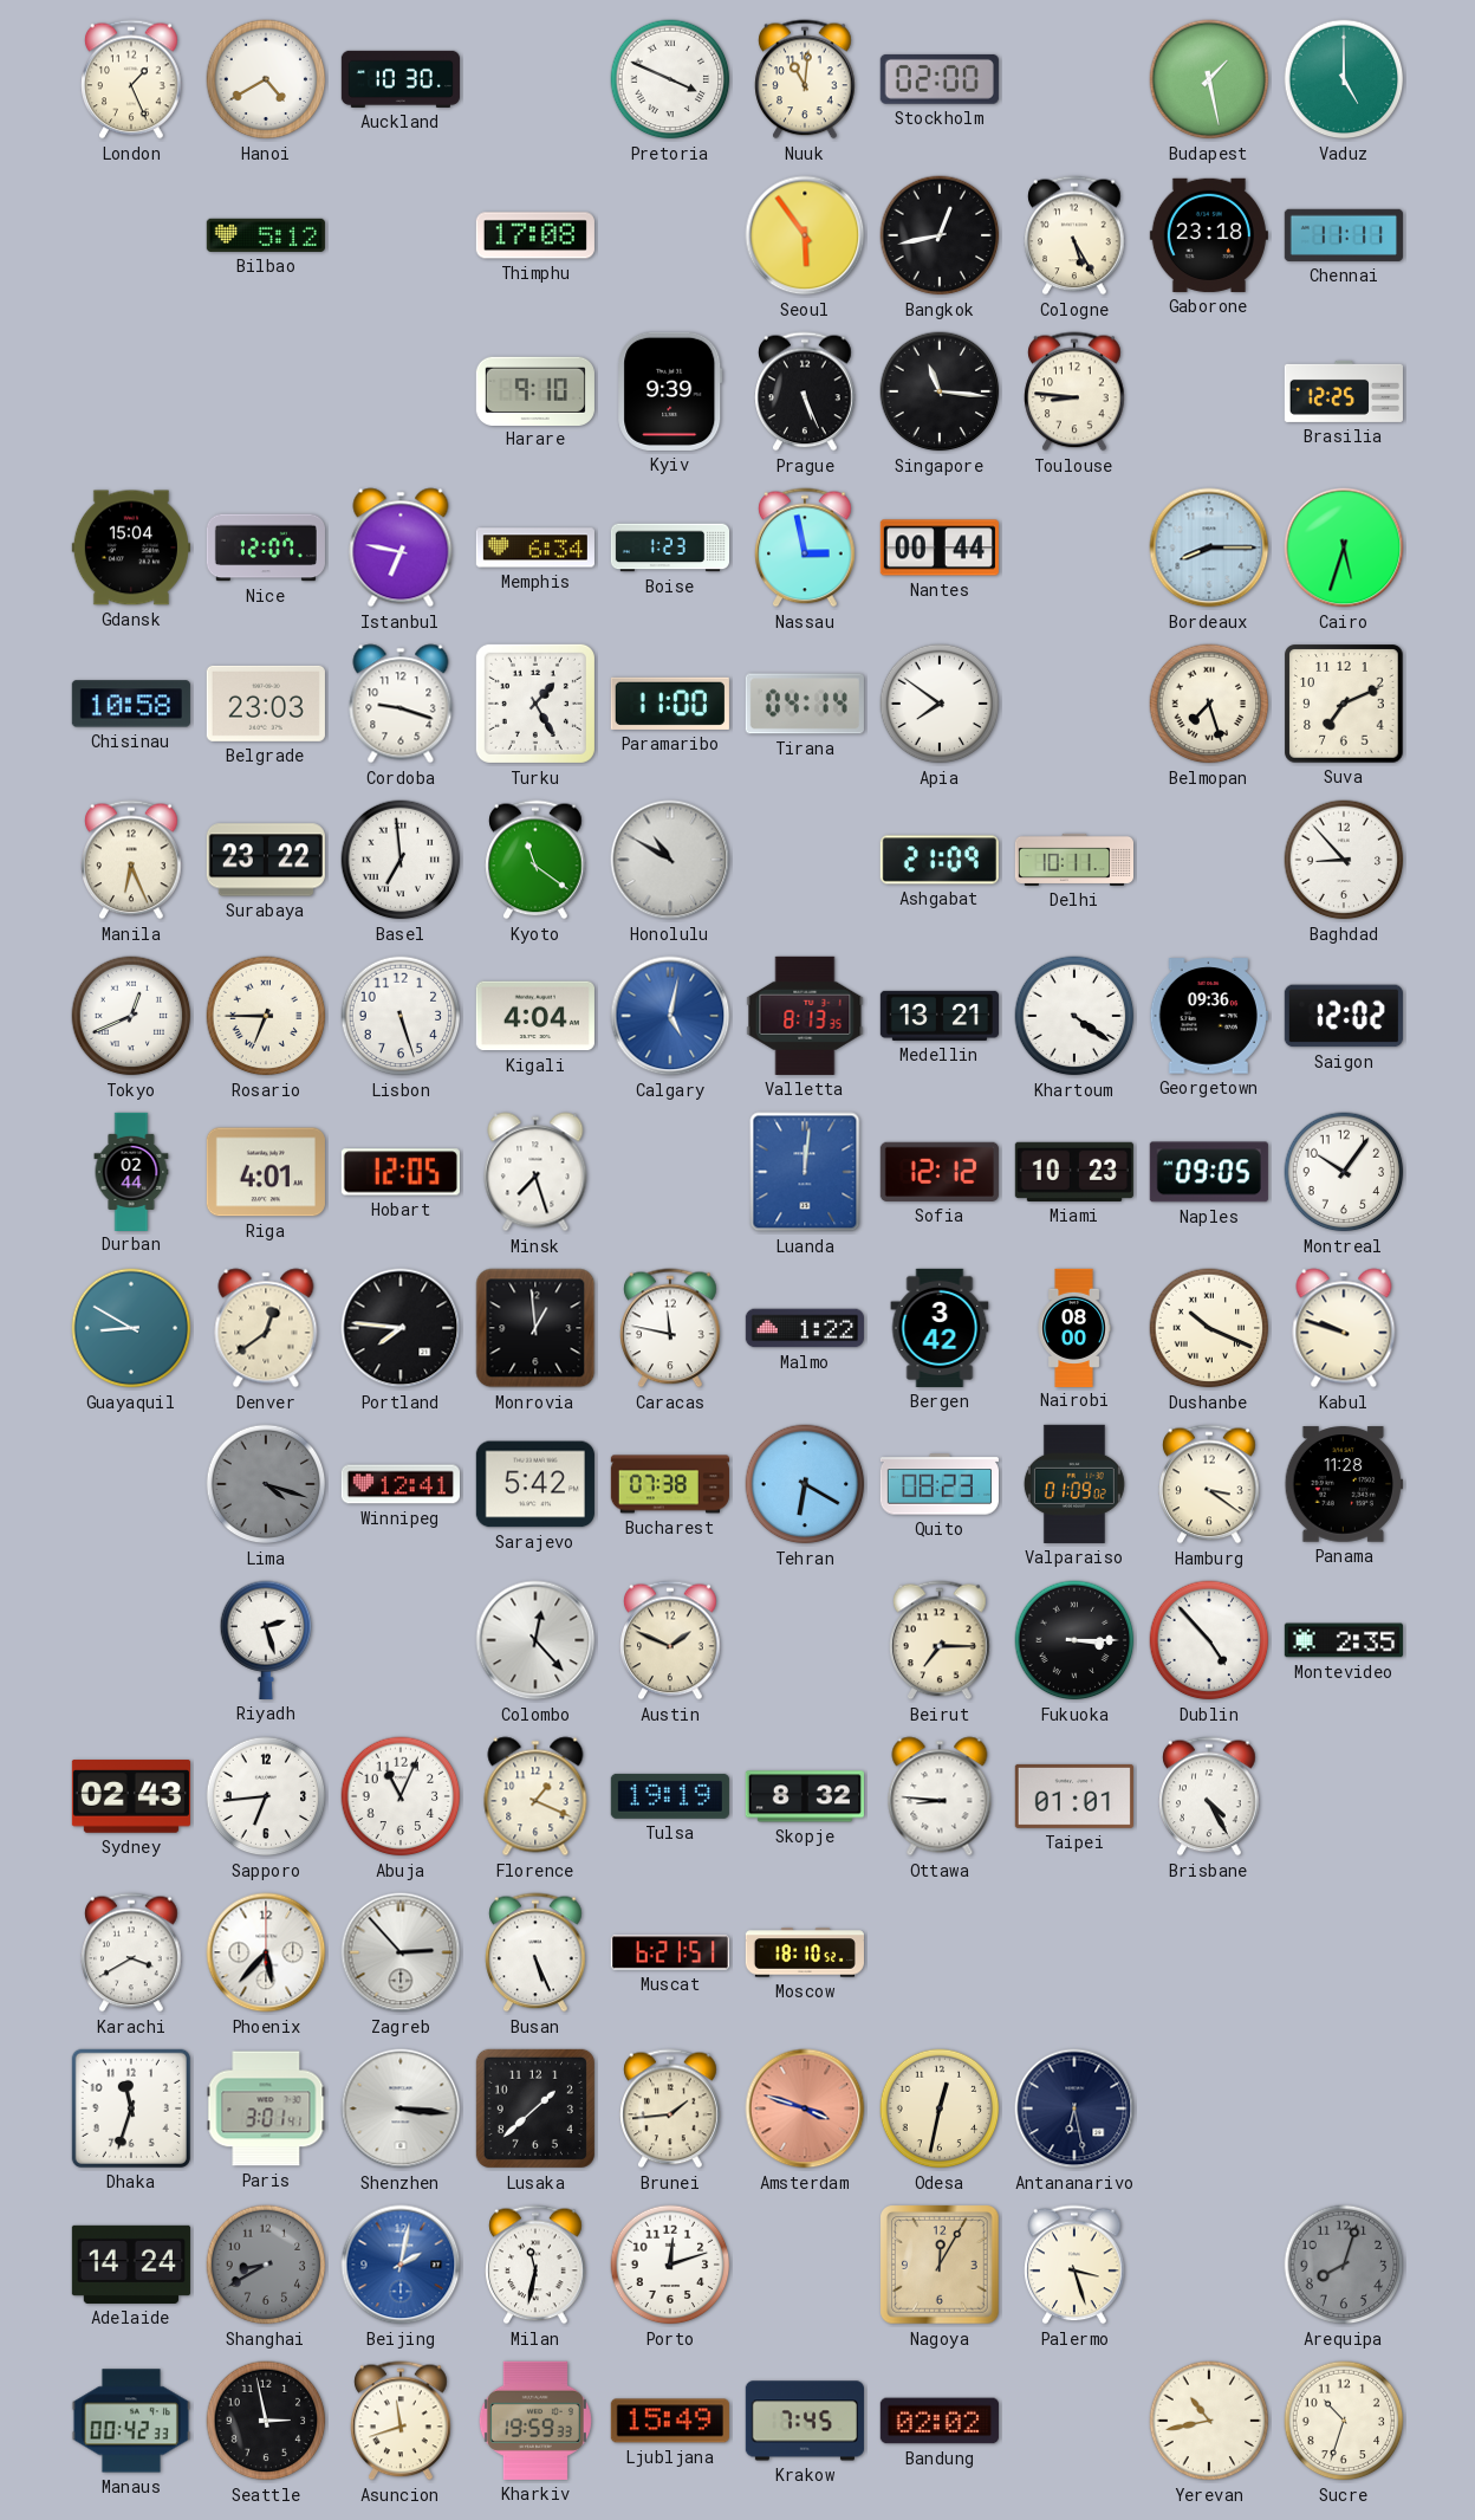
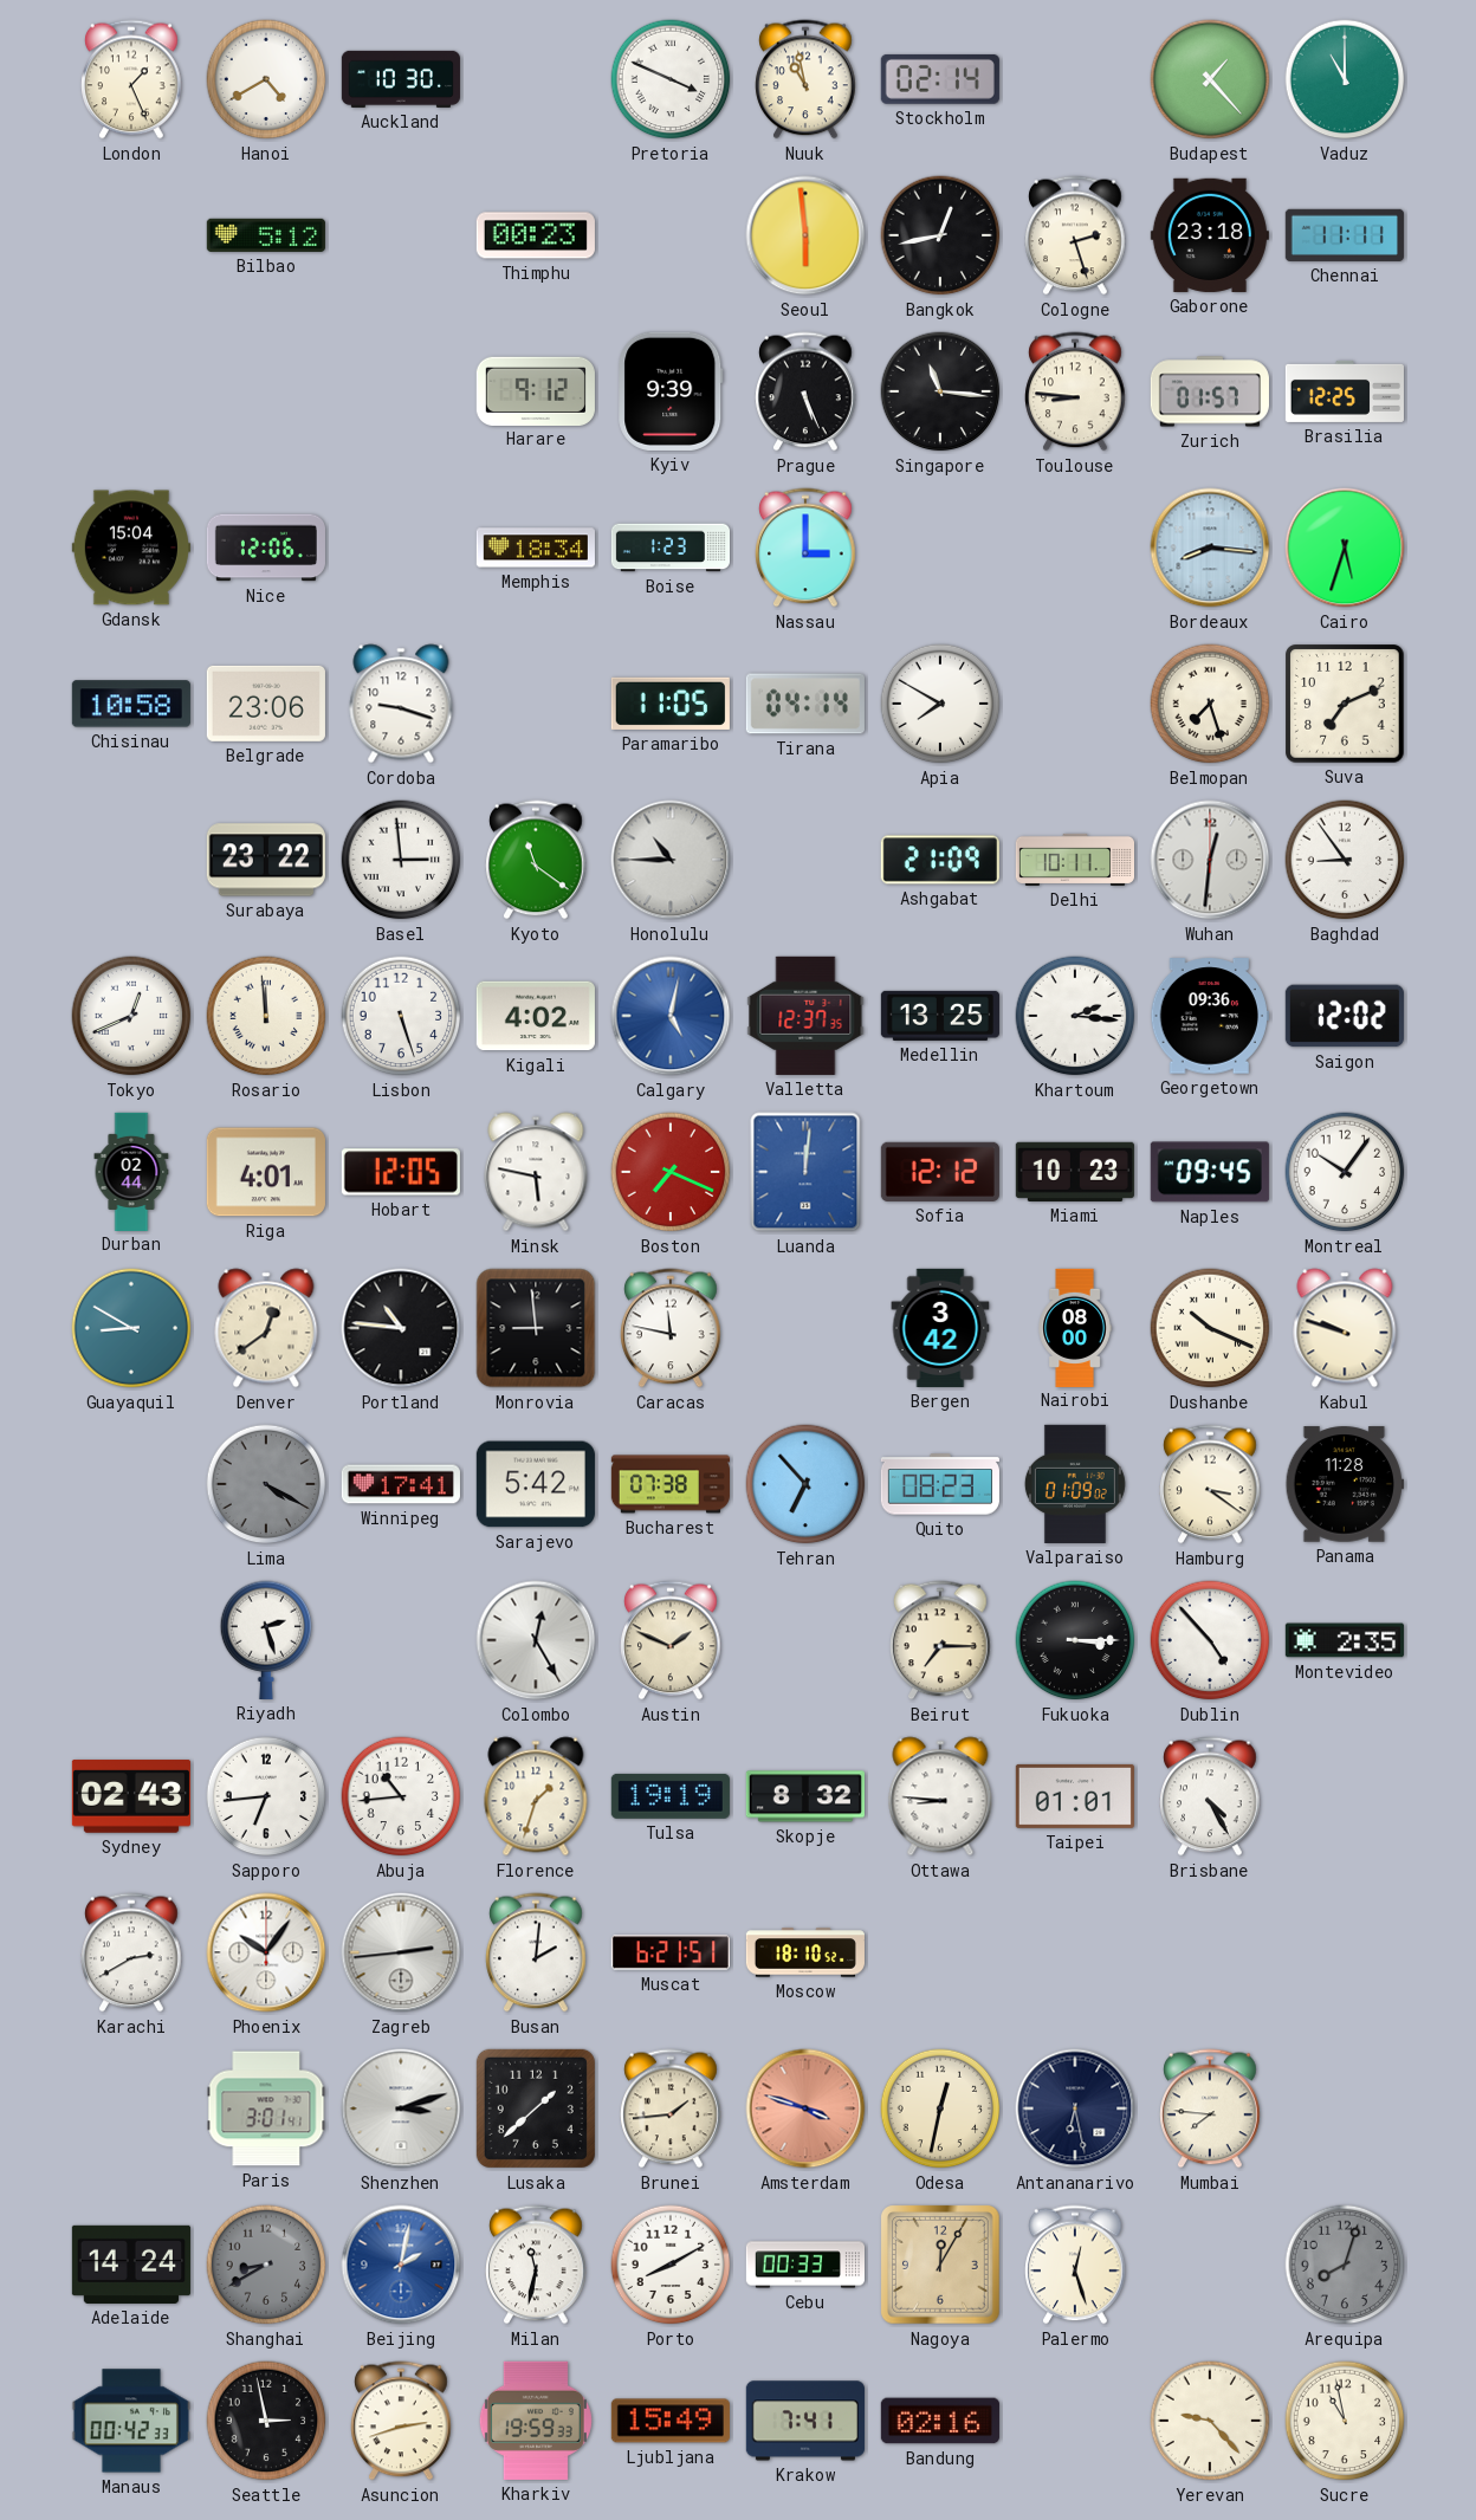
Nuuk: 11:01 -> 10:58
Stockholm: 02:00 -> 02:14
Budapest: 1:28 -> 1:23
Vaduz: 5:00 -> 11:00
Thimphu: 17:08 -> 00:23
Seoul: 5:54 -> 5:59
Cologne: 5:25 -> 2:27
Harare: 9:10 -> 9:12
Zurich: none -> 01:57
Nice: 12:07 -> 12:06
Istanbul: 6:47 -> none
Memphis: 6:34 -> 18:34
Nassau: 2:58 -> 3:00
Nantes: 00:44 -> none
Bordeaux: 8:15 -> 8:16
Belgrade: 23:03 -> 23:06
Turku: 1:25 -> none
Paramaribo: 11:00 -> 11:05
Apia: 7:51 -> 7:50
Manila: 6:26 -> none
Basel: 6:59 -> 2:59
Honolulu: 10:50 -> 10:45
Wuhan: none -> 12:31
Baghdad: 8:53 -> 8:54
Rosario: 6:45 -> 11:59
Kigali: 4:04 -> 4:02
Valletta: 8:13 -> 12:37
Medellin: 13:21 -> 13:25
Khartoum: 4:21 -> 2:16
Minsk: 7:27 -> 5:47
Boston: none -> 7:19
Naples: 09:05 -> 09:45
Portland: 7:46 -> 10:46
Monrovia: 12:59 -> 8:59
Malmo: 1:22 -> none
Lima: 4:18 -> 4:20
Winnipeg: 12:41 -> 17:41
Tehran: 6:20 -> 6:53
Colombo: 12:23 -> 12:25
Abuja: 11:04 -> 10:44
Florence: 1:19 -> 1:33
Karachi: 3:40 -> 2:40
Phoenix: 5:37 -> 10:06
Zagreb: 2:53 -> 2:44
Busan: 5:26 -> 2:01
Dhaka: 11:33 -> none
Shenzhen: 3:16 -> 3:12
Mumbai: none -> 7:46
Porto: 12:12 -> 8:10
Cebu: none -> 00:33
Palermo: 3:27 -> 12:27
Asuncion: 11:42 -> 2:42
Krakow: 7:45 -> 7:41
Bandung: 02:02 -> 02:16
Yerevan: 10:43 -> 9:23
Sucre: 10:33 -> 10:58
